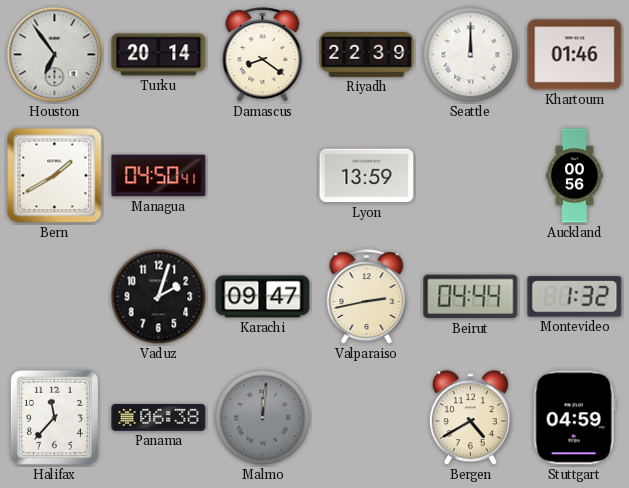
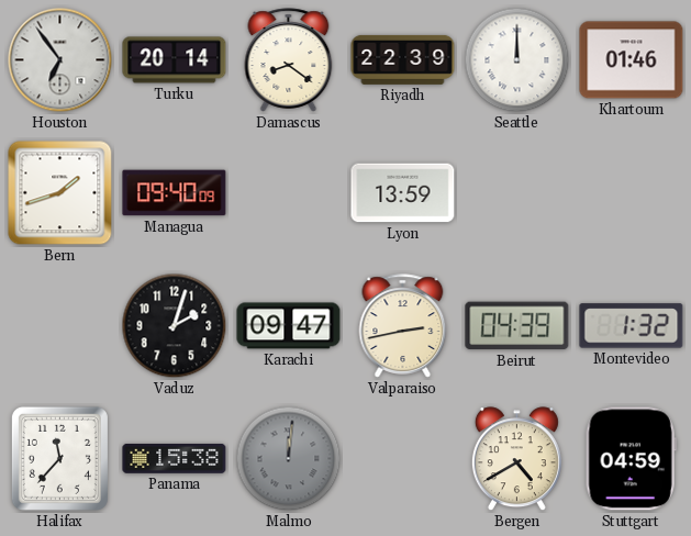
Bern: 1:40 -> 1:42
Managua: 04:50 -> 09:40
Auckland: 00:56 -> none
Beirut: 04:44 -> 04:39
Panama: 06:38 -> 15:38
